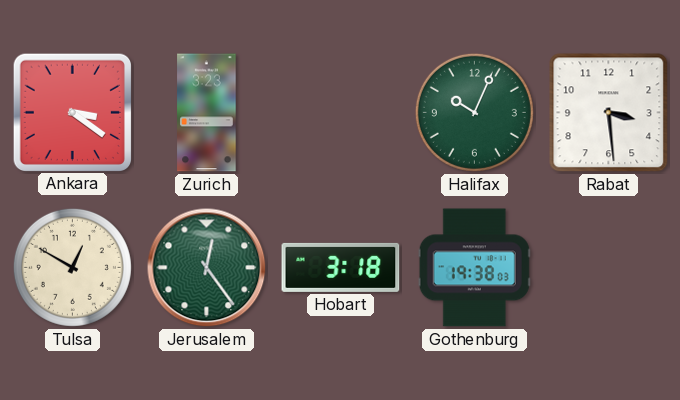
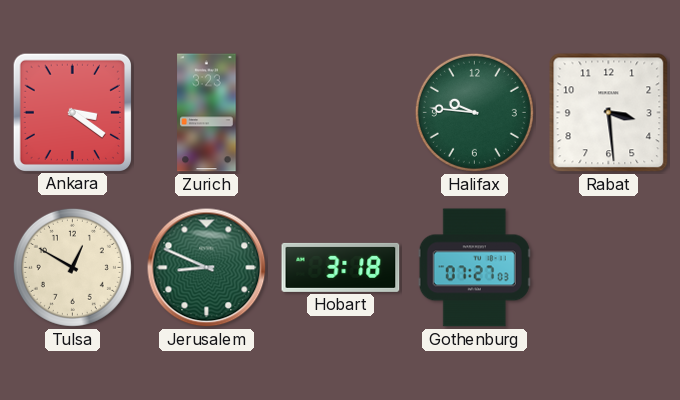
Halifax: 10:04 -> 9:46
Jerusalem: 12:24 -> 8:49
Gothenburg: 19:38 -> 07:27
